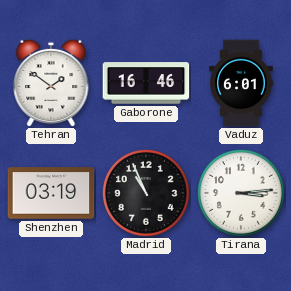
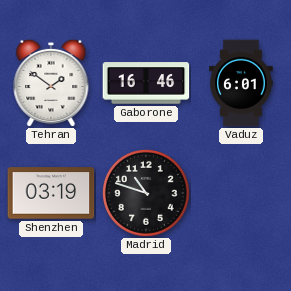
Madrid: 10:56 -> 10:48
Tirana: 3:14 -> none
